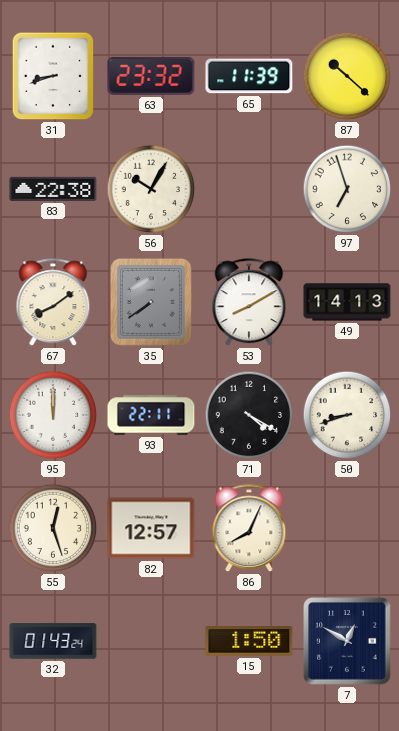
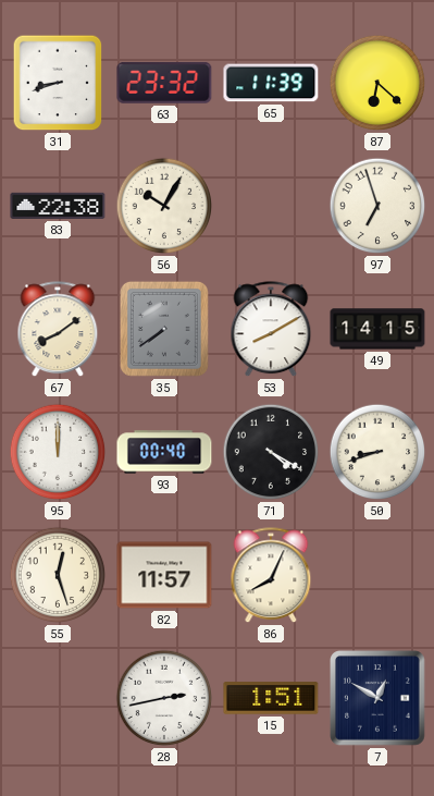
87: 10:22 -> 6:22
49: 14:13 -> 14:15
93: 22:11 -> 00:40
82: 12:57 -> 11:57
32: 01:43 -> none
28: none -> 2:43
15: 1:50 -> 1:51
